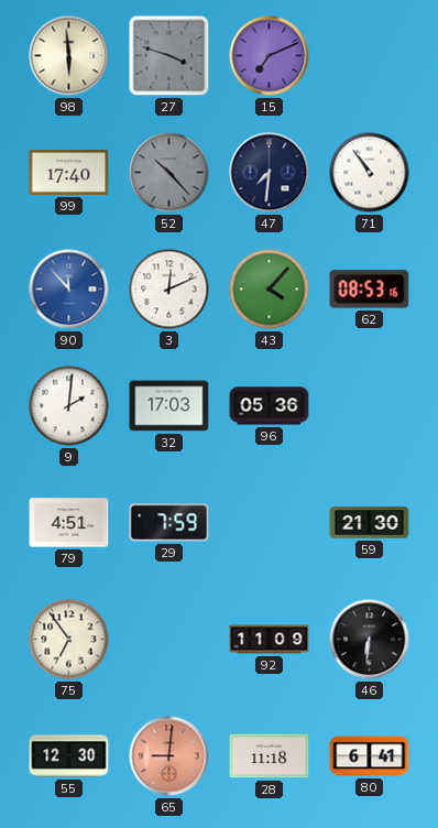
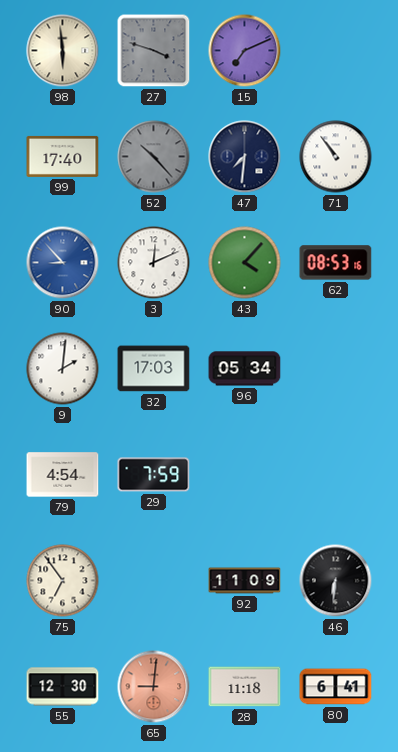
90: 11:53 -> 8:53
96: 05:36 -> 05:34
79: 4:51 -> 4:54
59: 21:30 -> none
